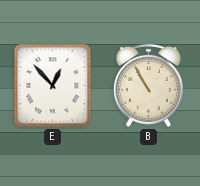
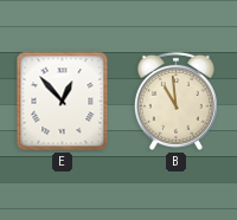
B: 10:55 -> 10:59
